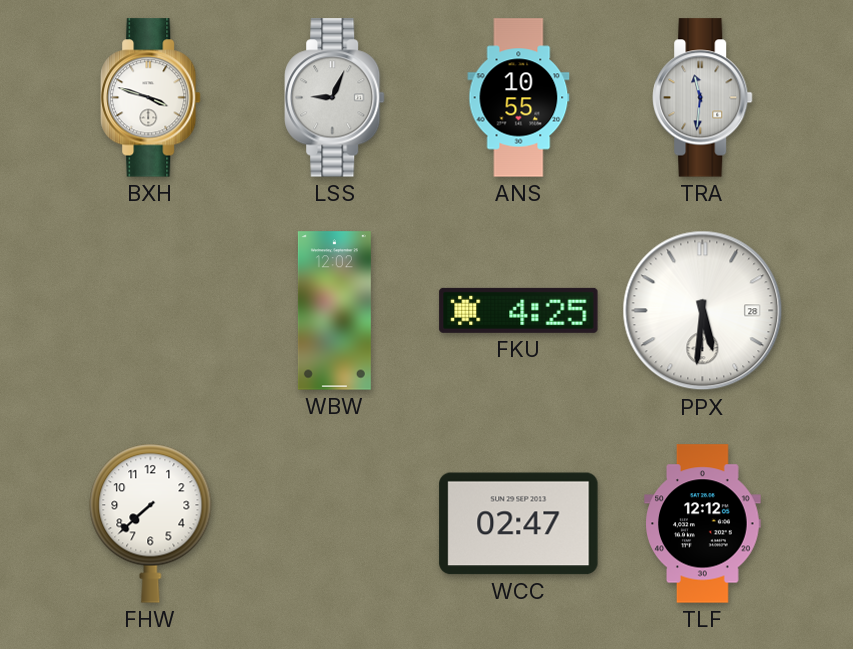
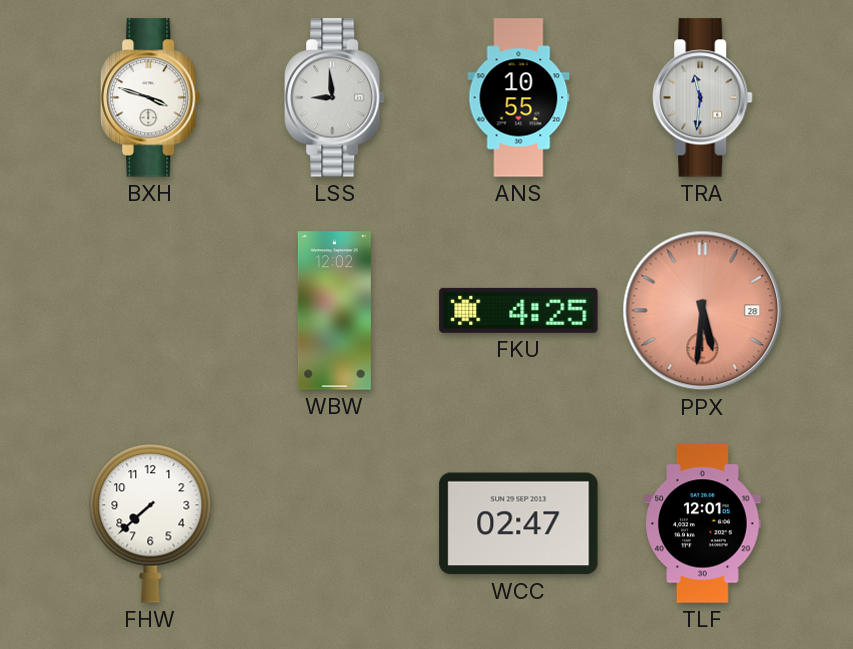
LSS: 9:04 -> 8:59
PPX dial: white -> salmon
TLF: 12:12 -> 12:01
